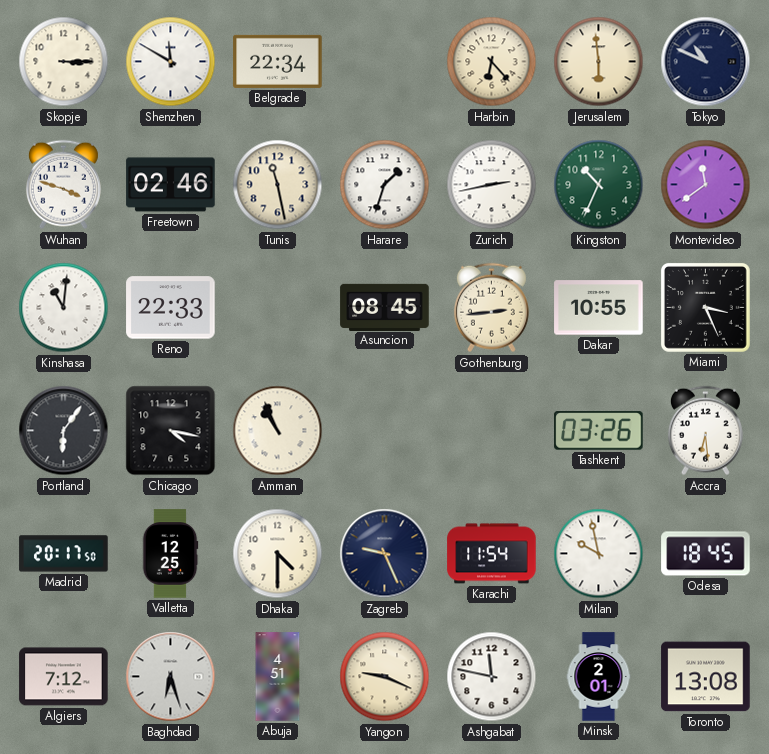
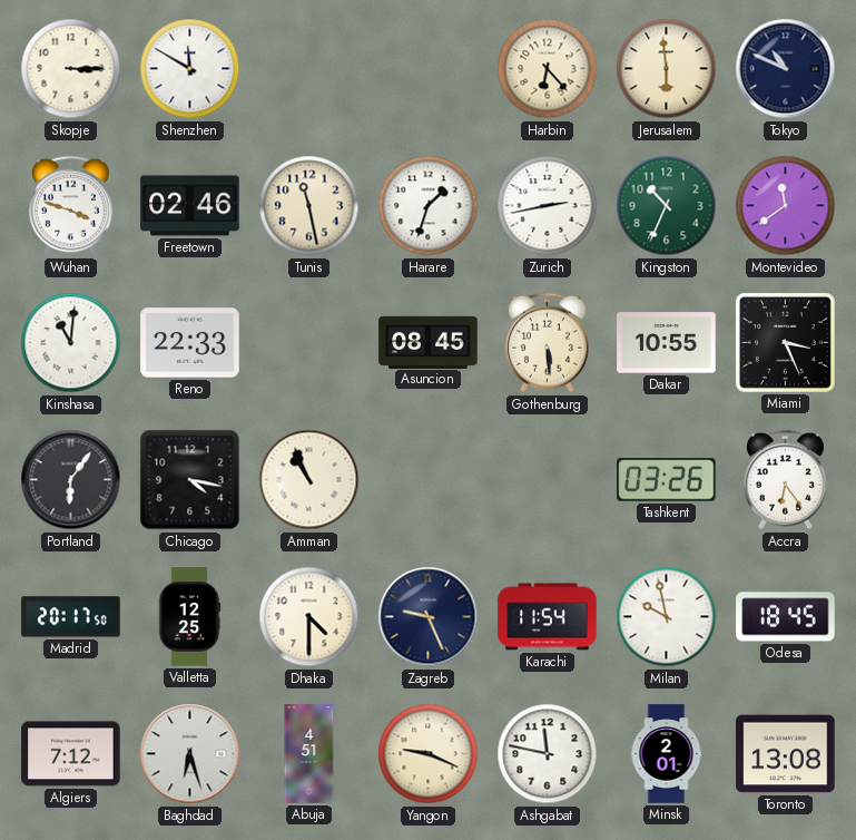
Belgrade: 22:34 -> none
Gothenburg: 2:44 -> 5:29
Accra: 6:29 -> 6:24
